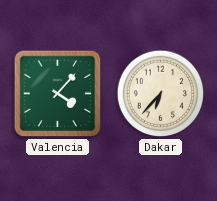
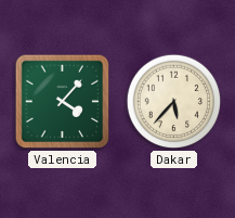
Dakar: 6:37 -> 5:37
